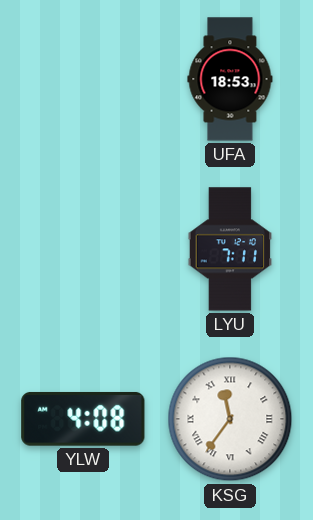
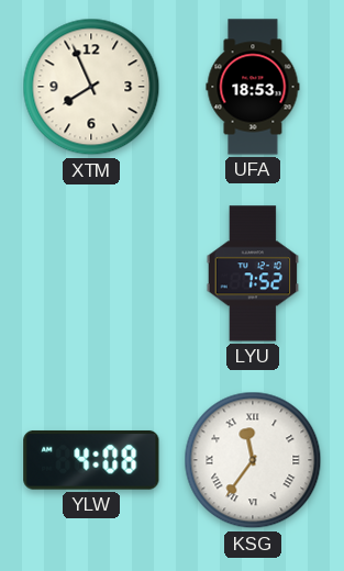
XTM: none -> 7:56
LYU: 7:11 -> 7:52
